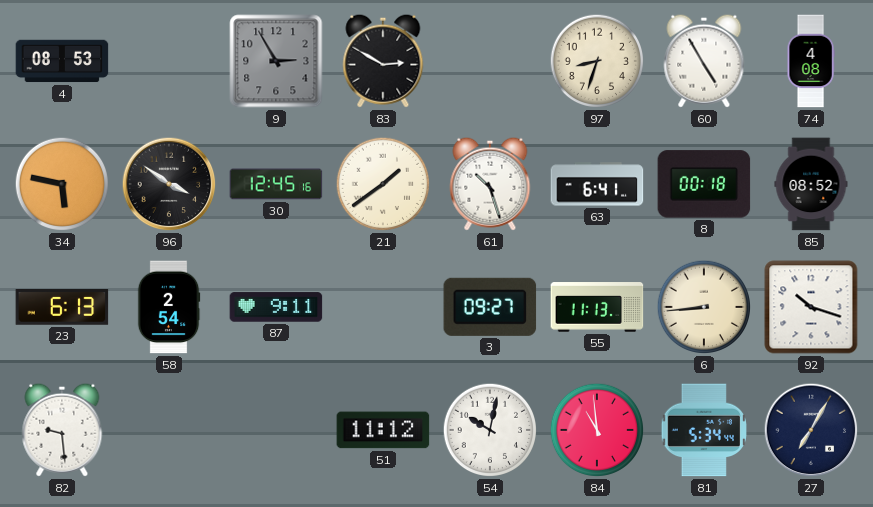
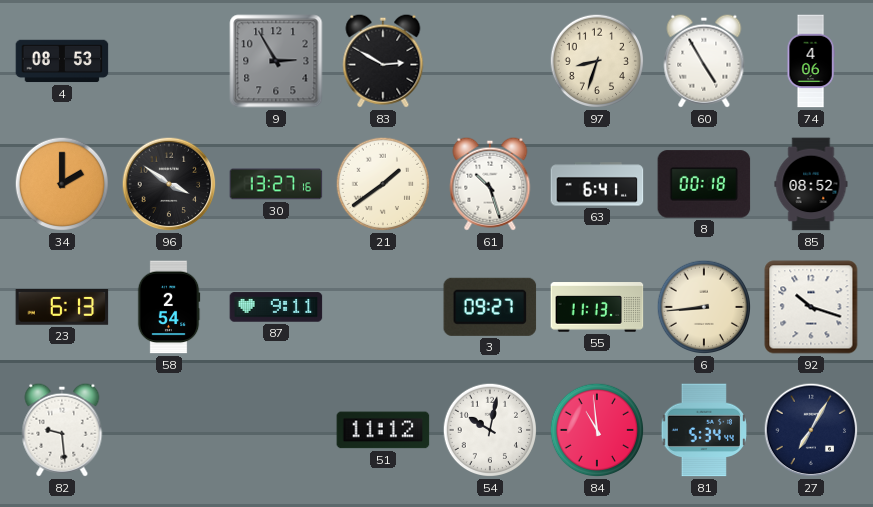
74: 4:08 -> 4:06
34: 5:47 -> 2:00
30: 12:45 -> 13:27
